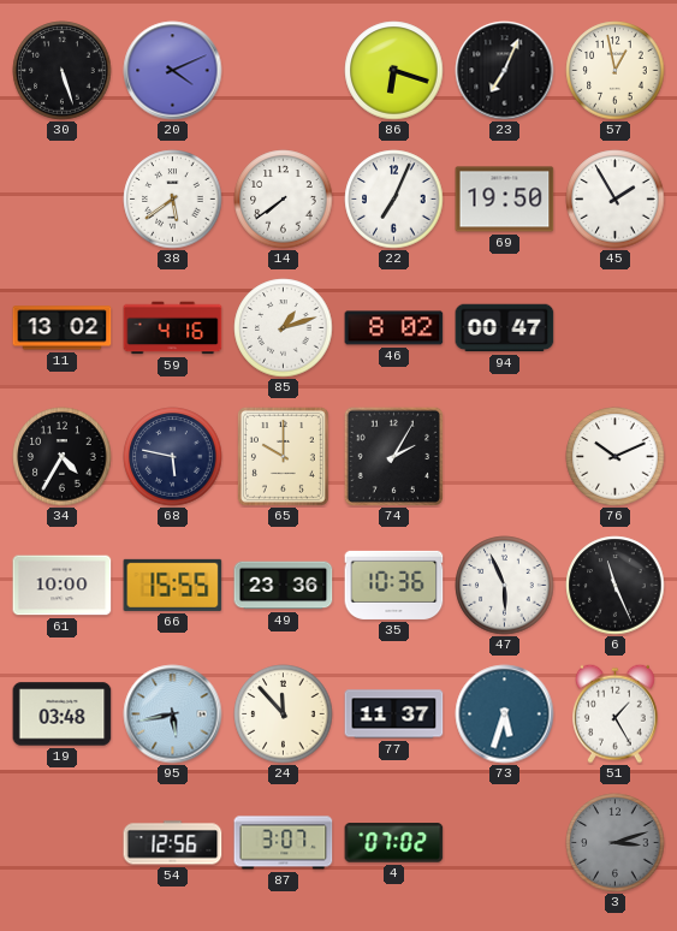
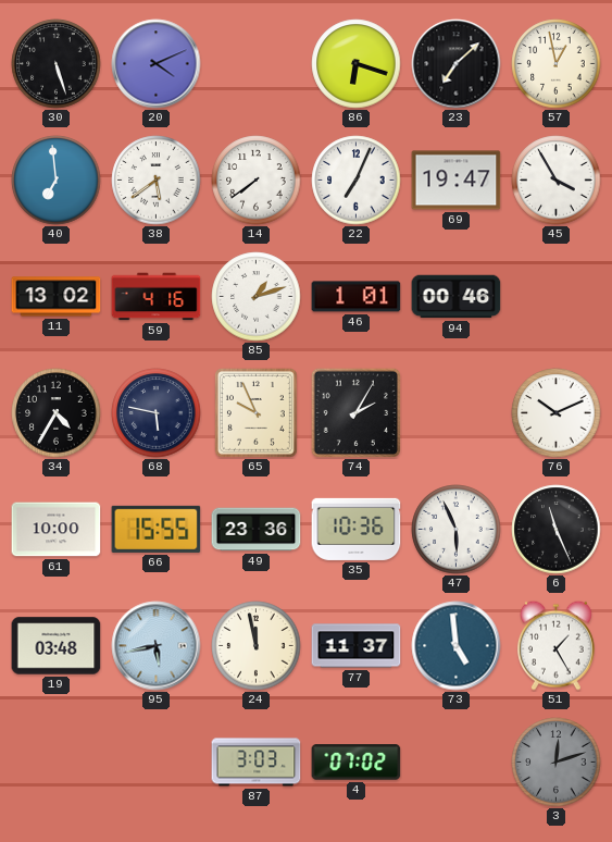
23: 7:04 -> 7:08
40: none -> 6:59
69: 19:50 -> 19:47
45: 1:55 -> 3:55
46: 8:02 -> 1:01
94: 00:47 -> 00:46
65: 10:00 -> 9:56
24: 11:53 -> 11:58
73: 5:33 -> 4:59
54: 12:56 -> none
87: 3:07 -> 3:03
3: 3:12 -> 12:12
